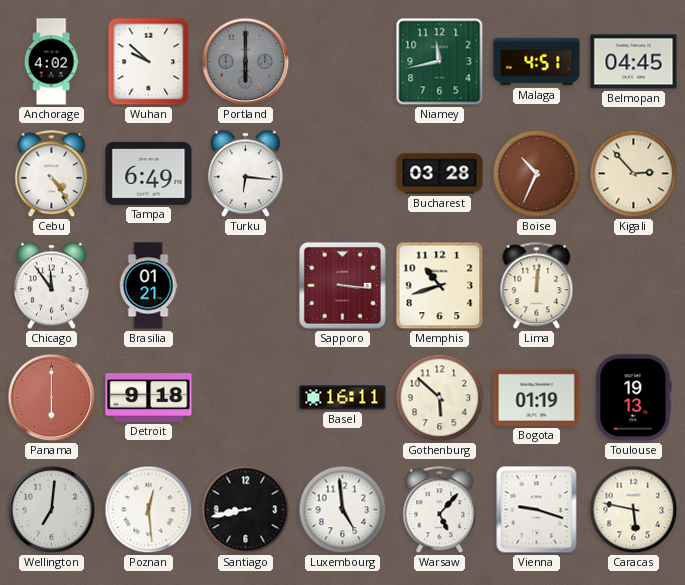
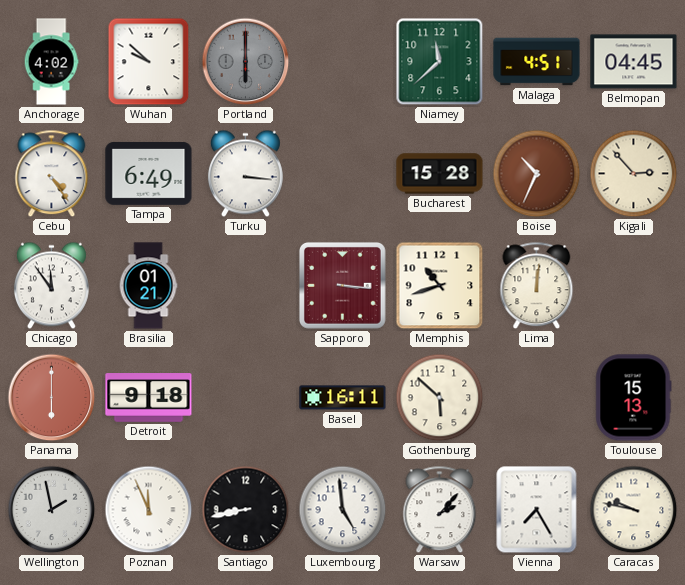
Niamey: 11:43 -> 11:38
Turku: 6:16 -> 3:16
Bucharest: 03:28 -> 15:28
Bogota: 01:19 -> none
Toulouse: 19:13 -> 15:13
Wellington: 7:01 -> 1:58
Poznan: 12:29 -> 11:56
Warsaw: 5:07 -> 2:07
Vienna: 9:18 -> 7:25
Caracas: 5:47 -> 9:47
